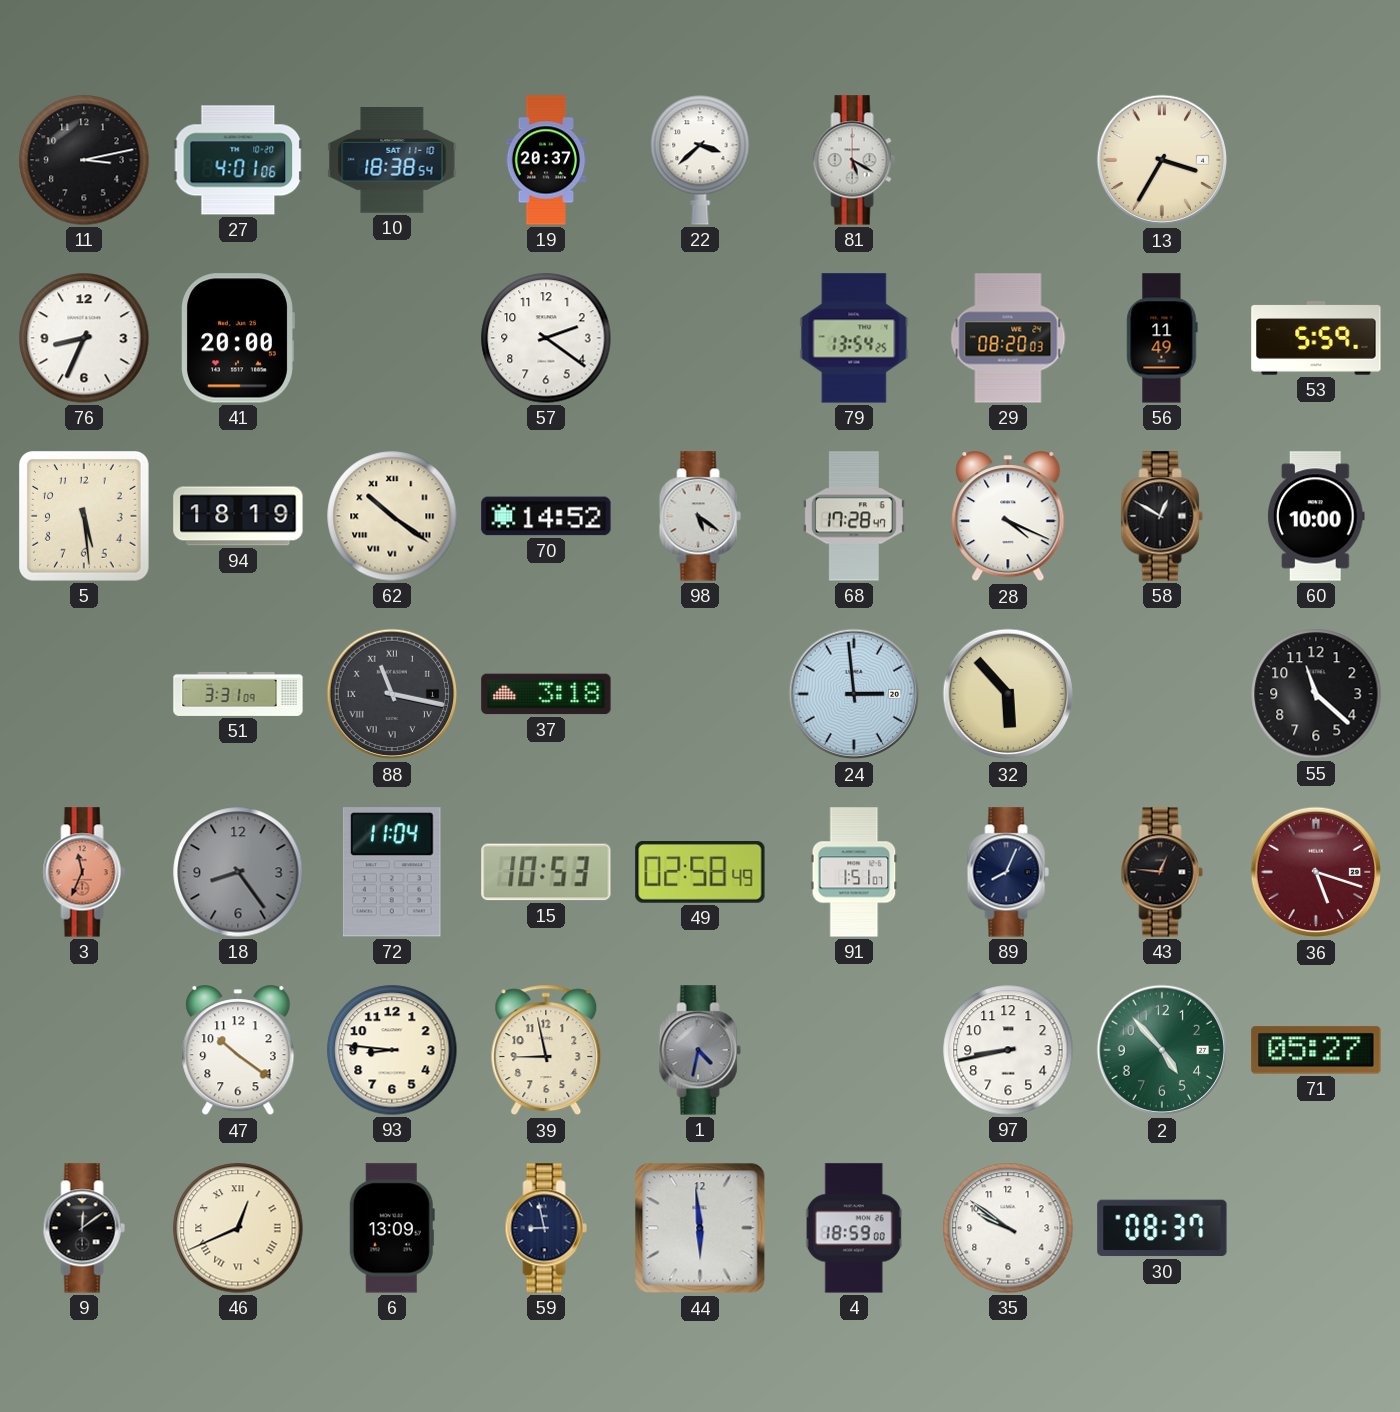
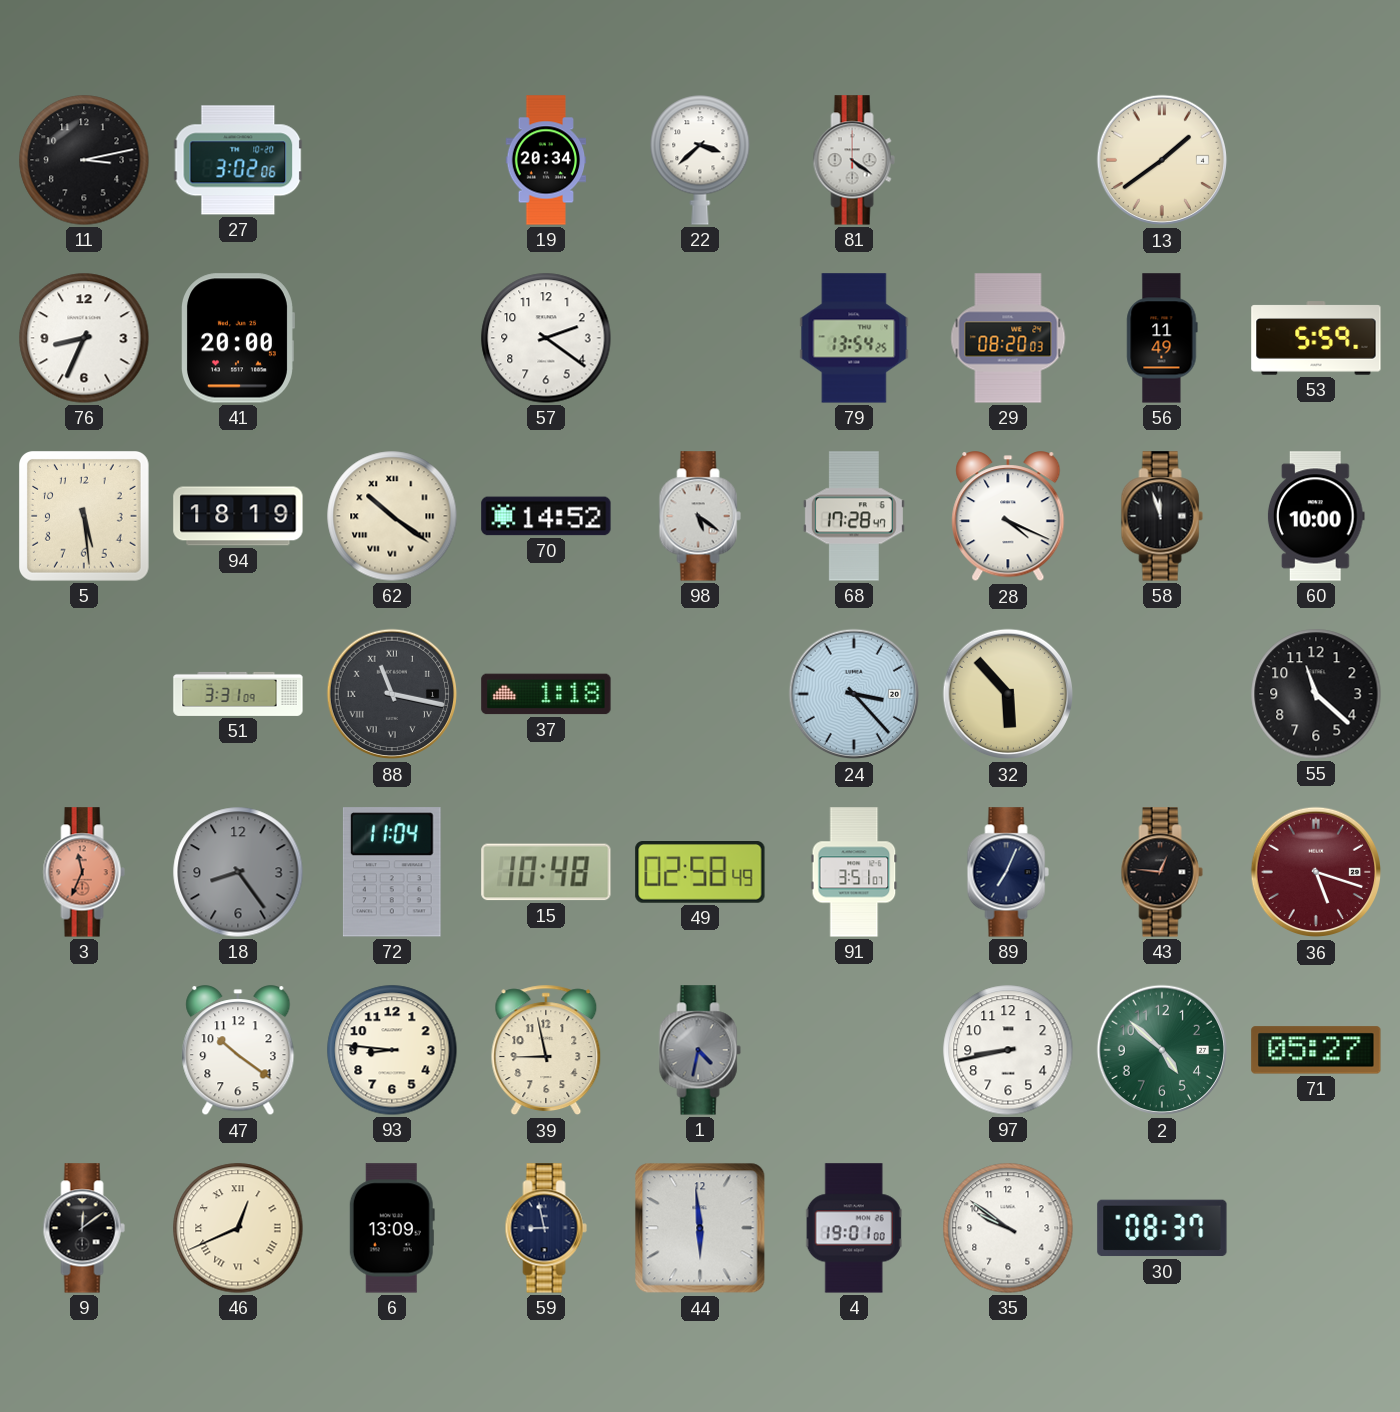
27: 4:01 -> 3:02
10: 18:38 -> none
19: 20:37 -> 20:34
81: 5:20 -> 4:21
13: 3:35 -> 1:39
58: 12:50 -> 11:57
37: 3:18 -> 1:18
24: 2:59 -> 3:23
15: 10:53 -> 10:48
91: 1:51 -> 3:51
89: 8:04 -> 7:04
2: 4:53 -> 4:52
4: 18:59 -> 19:01
